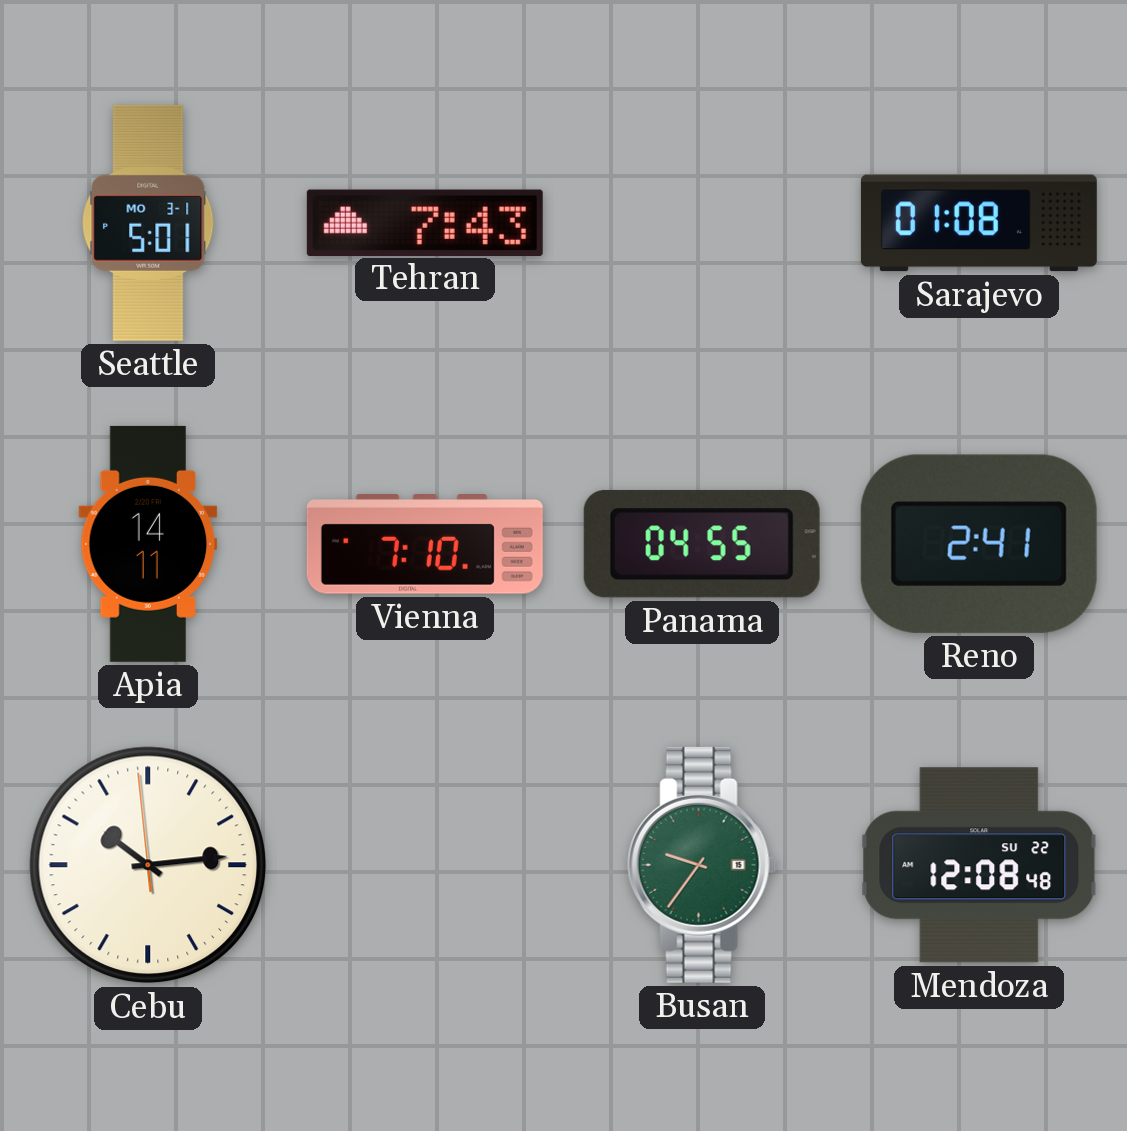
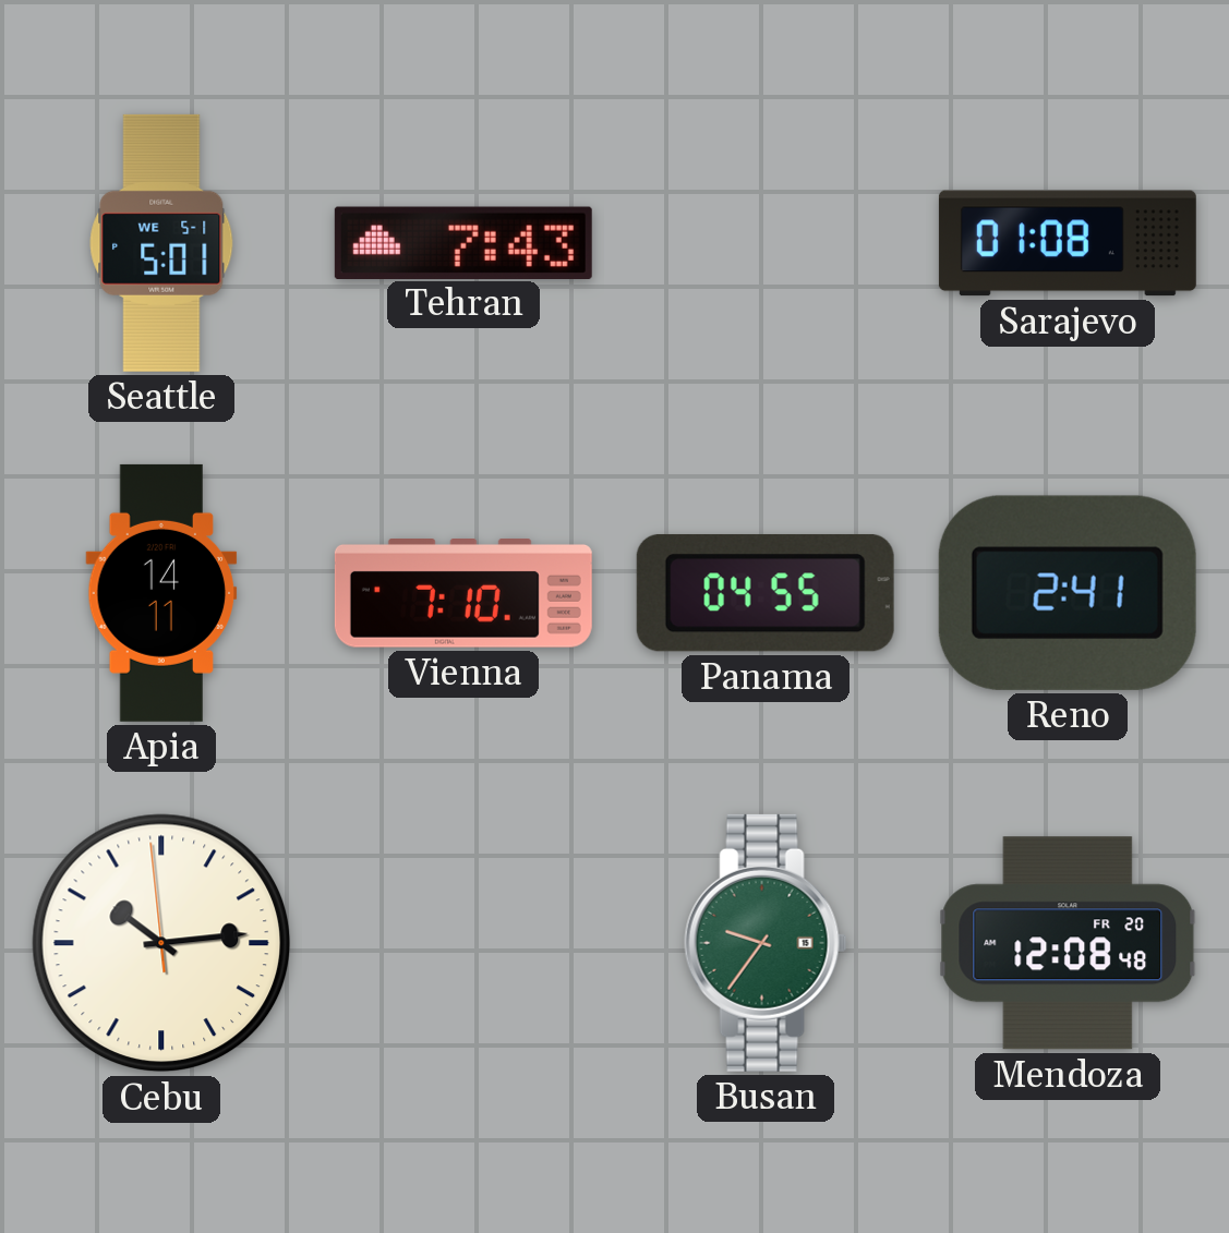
Seattle date: MO 3-1 -> WE 5-1
Mendoza date: SU 22 -> FR 20
